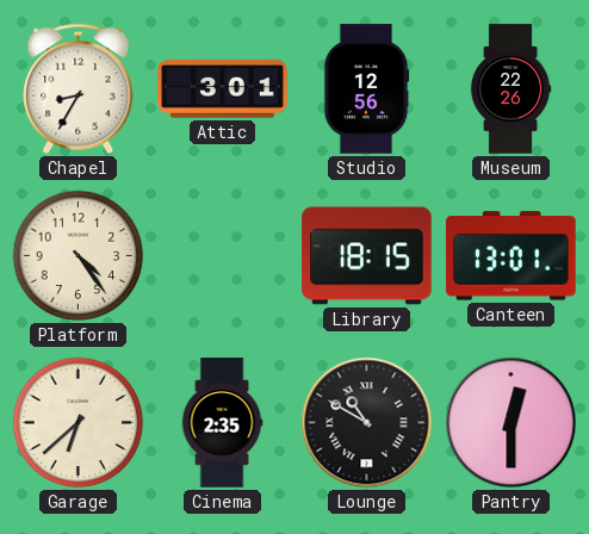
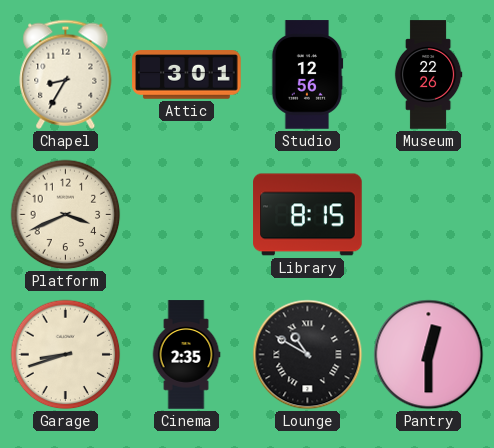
Platform: 4:24 -> 3:41
Library: 18:15 -> 8:15
Canteen: 13:01 -> none
Garage: 6:38 -> 8:42
